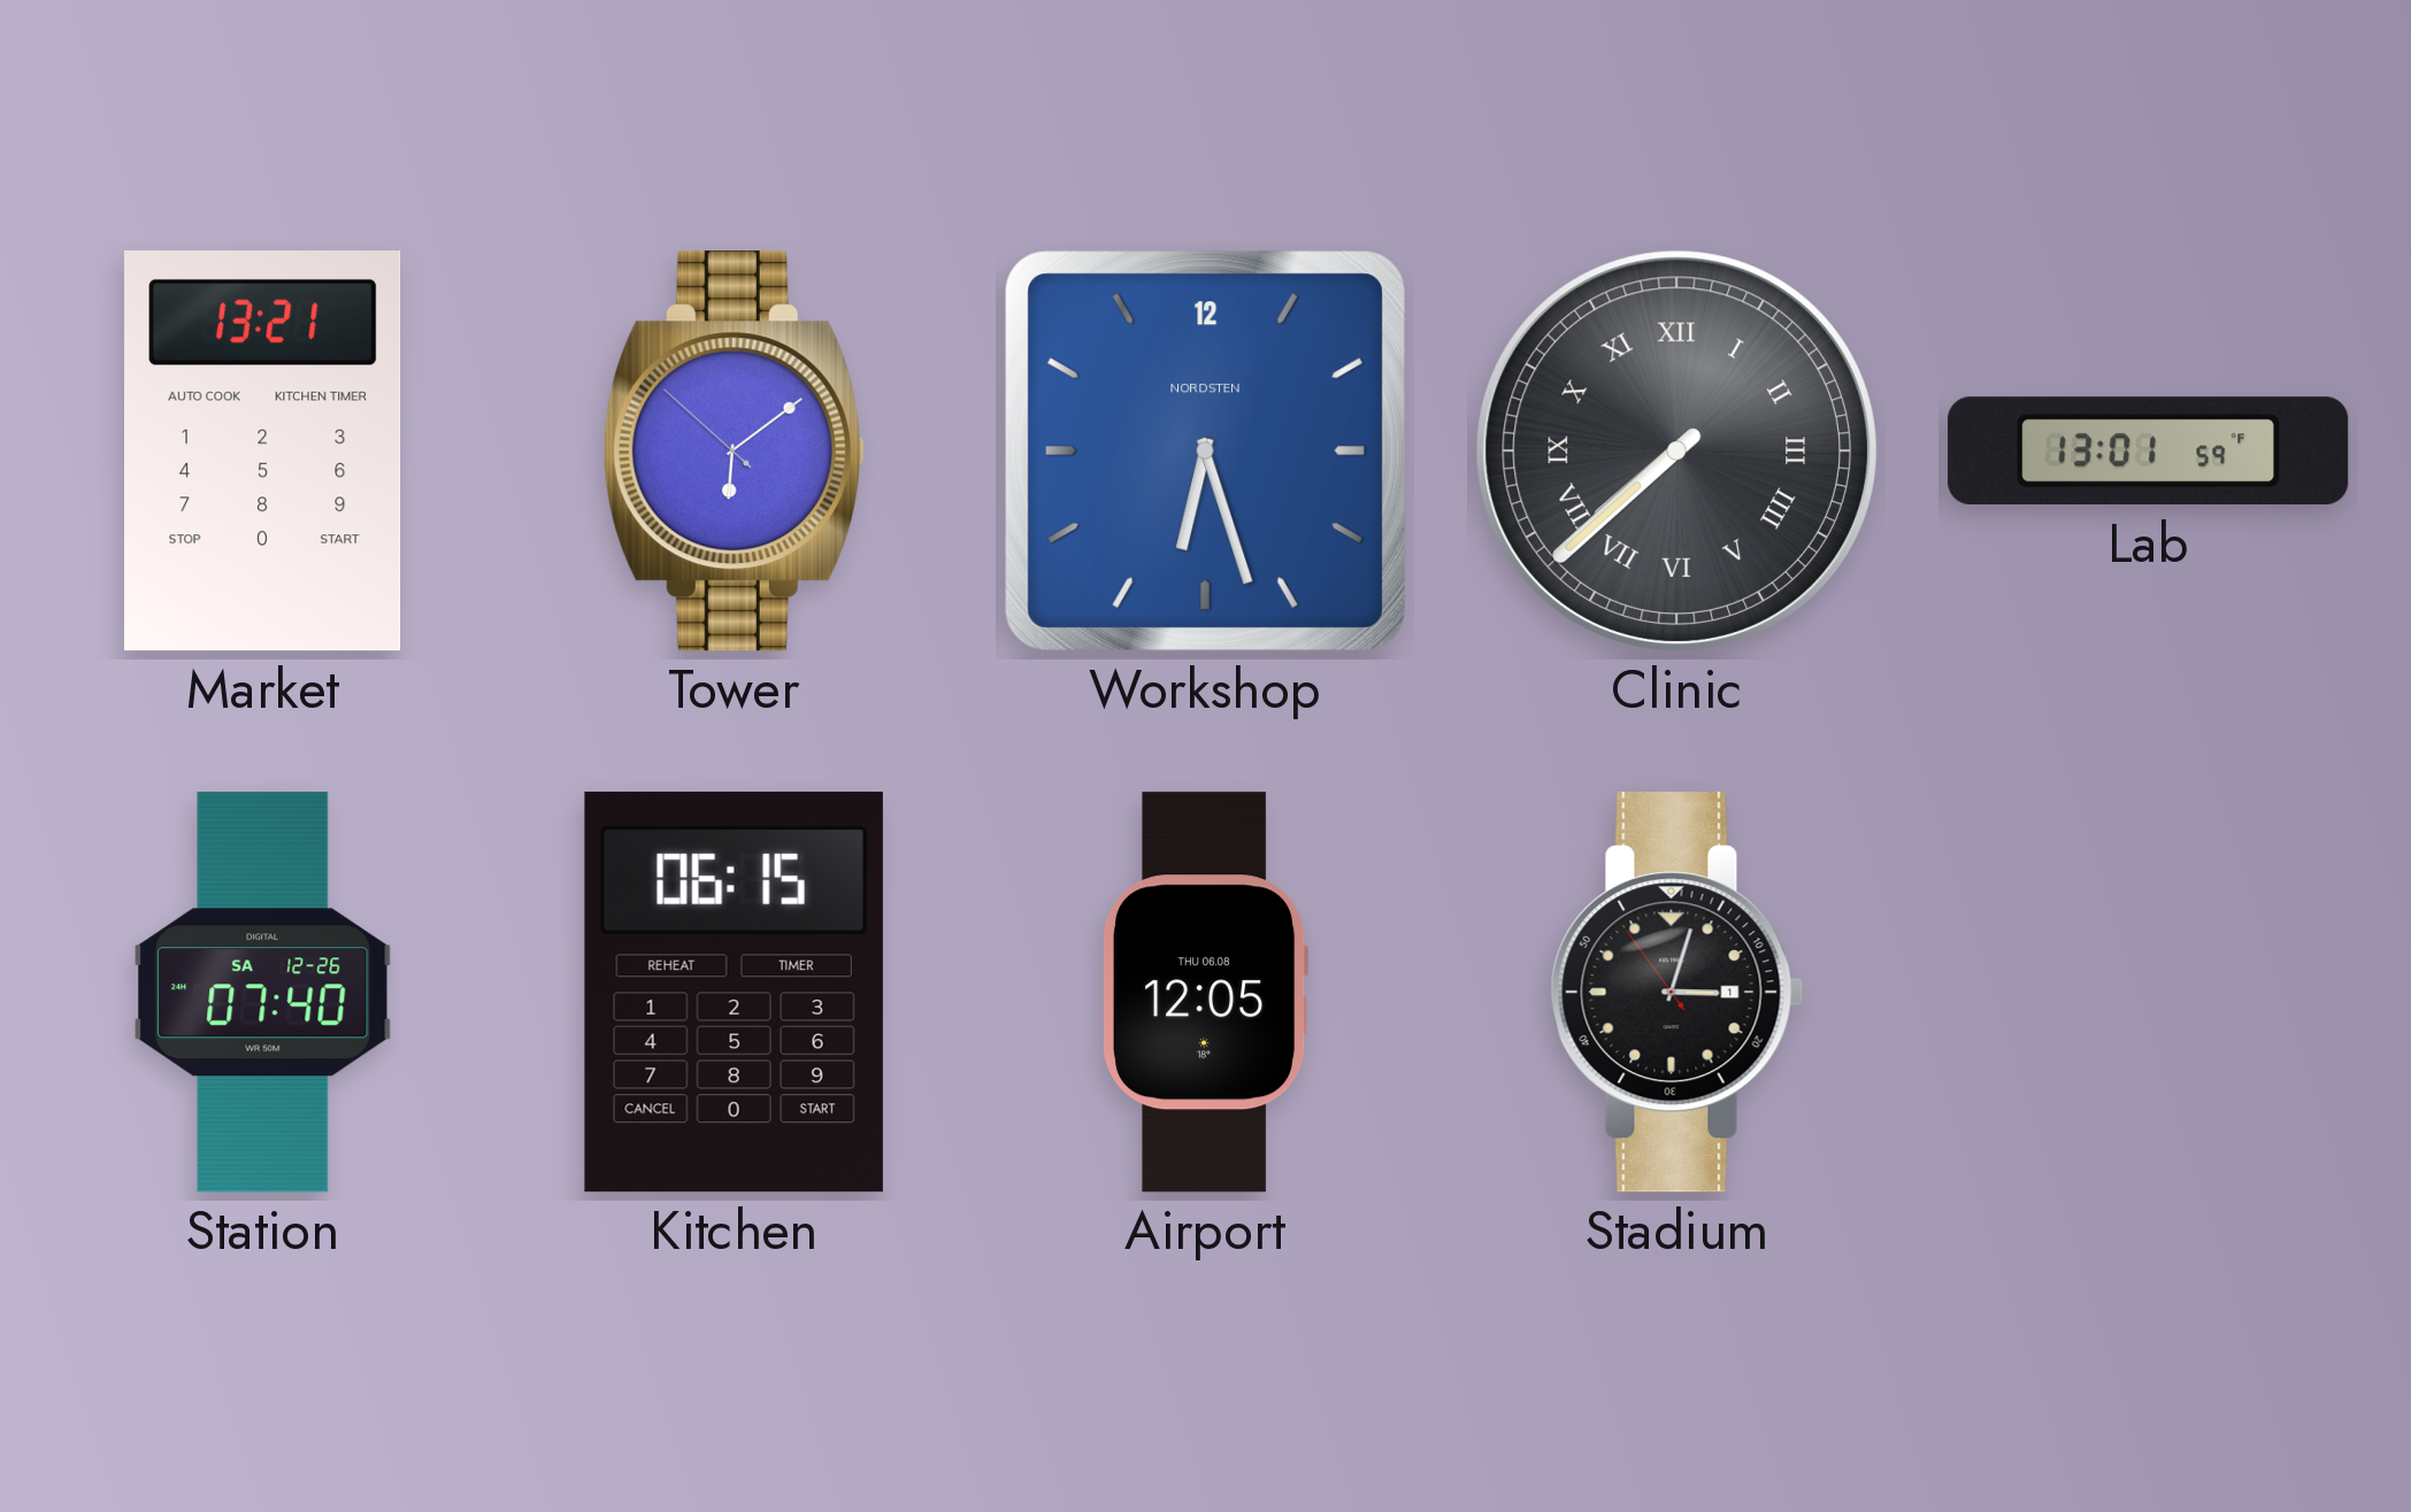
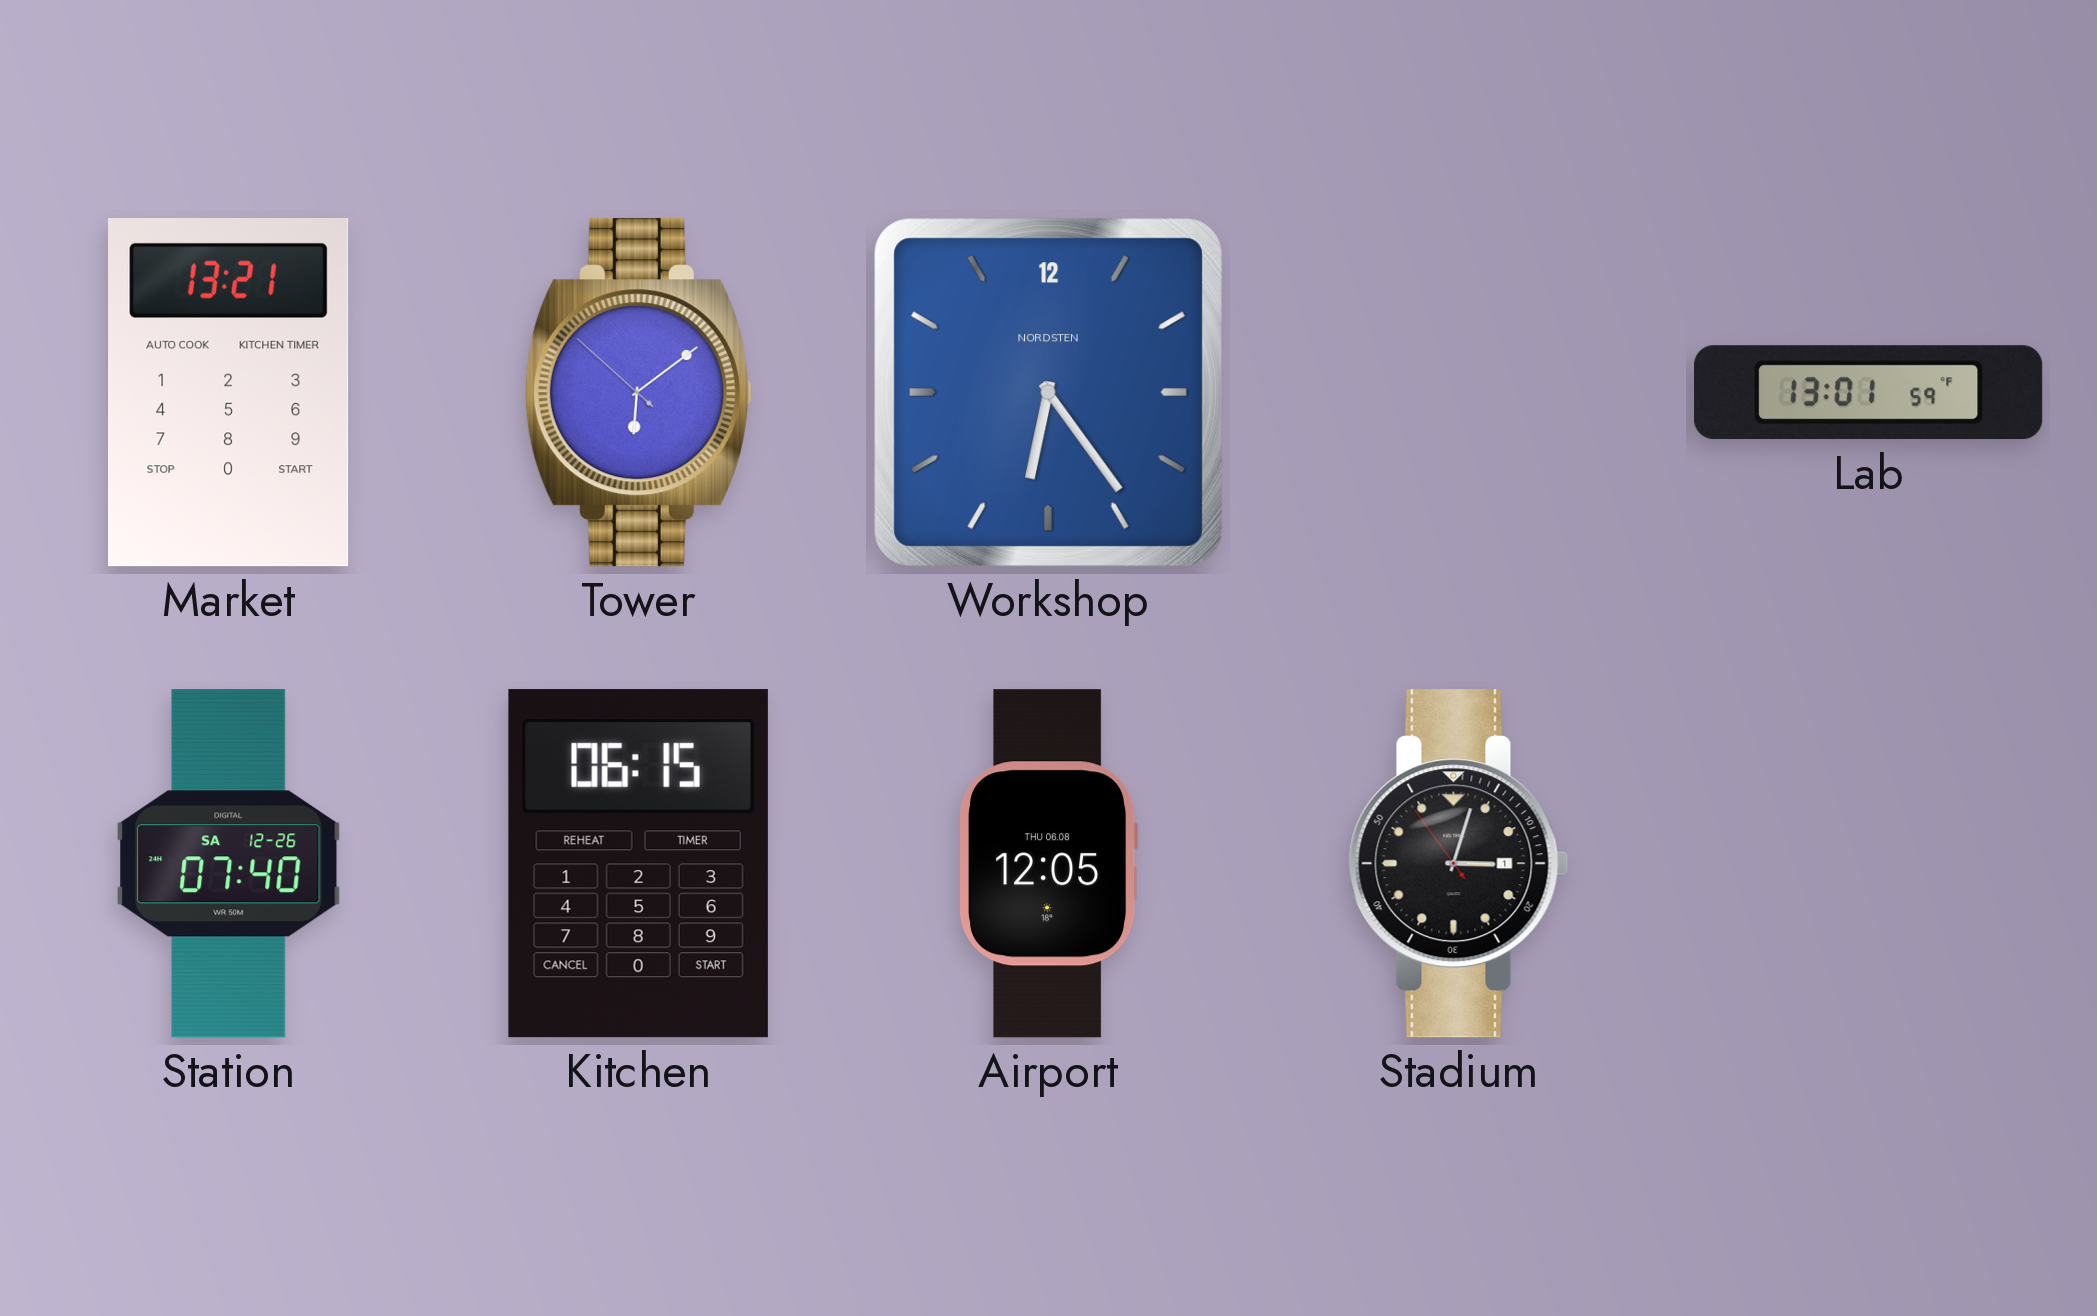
Workshop: 6:27 -> 6:24
Clinic: 7:38 -> none
